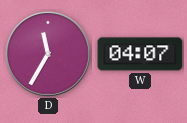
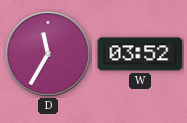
W: 04:07 -> 03:52
